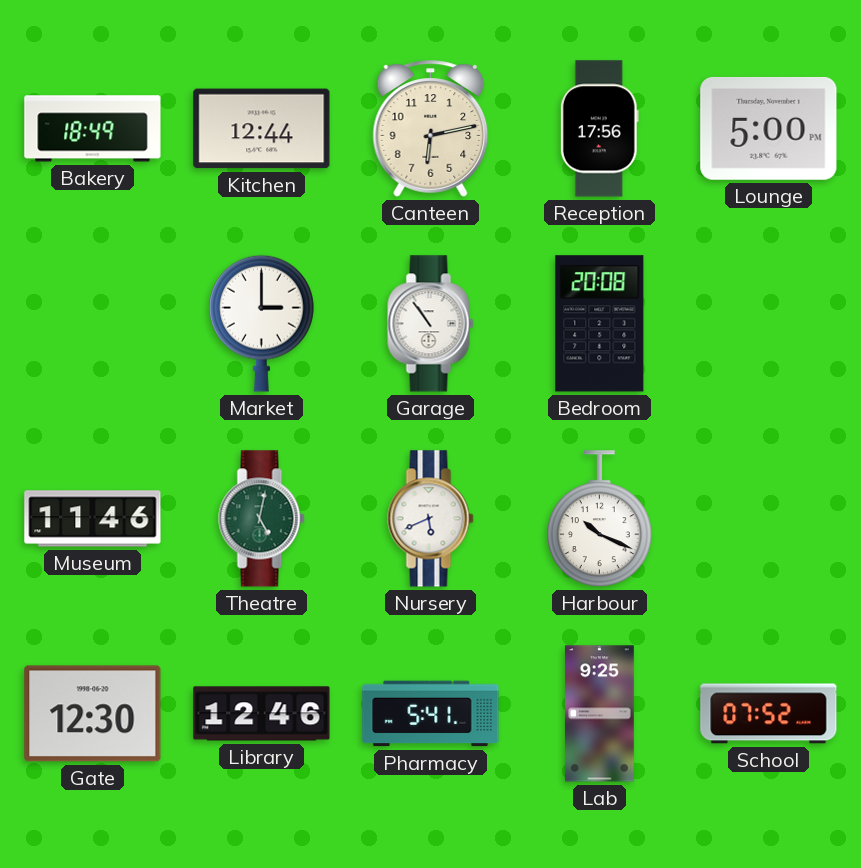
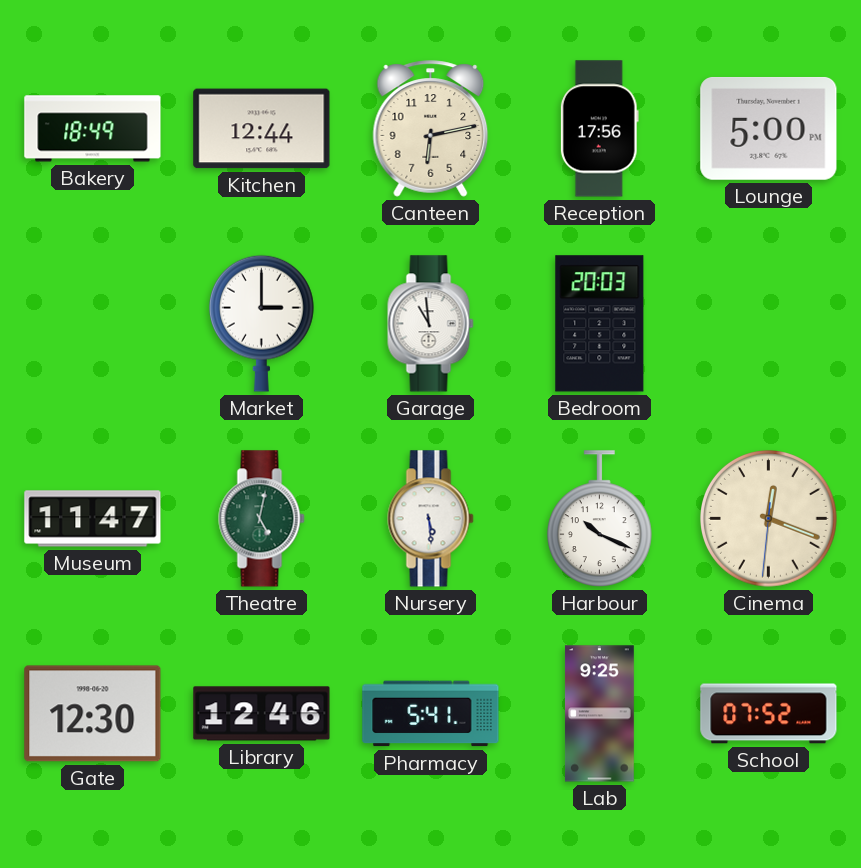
Garage: 10:54 -> 10:59
Bedroom: 20:08 -> 20:03
Museum: 11:46 -> 11:47
Nursery: 5:41 -> 5:29
Cinema: none -> 12:18
